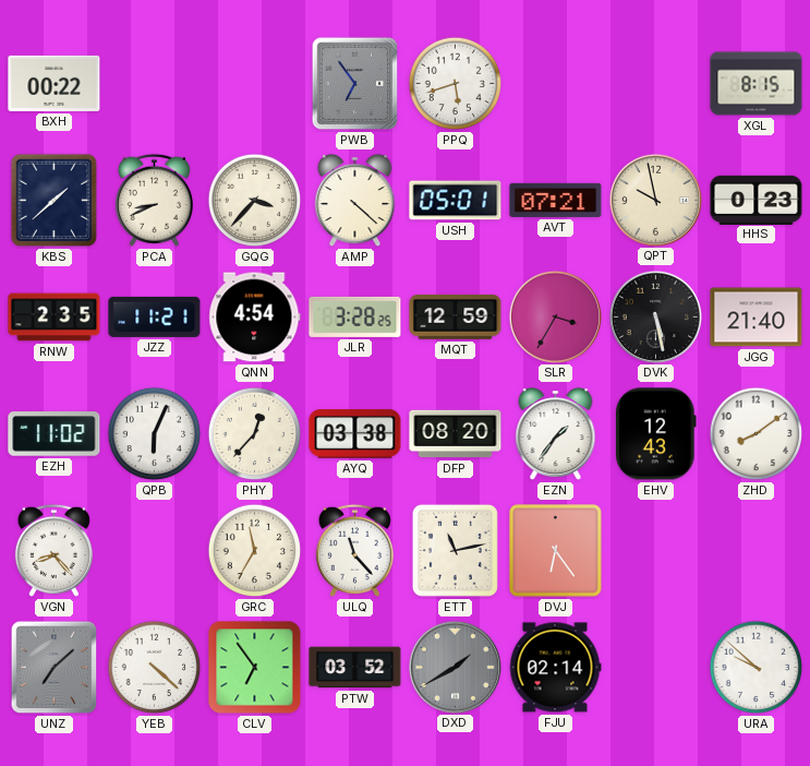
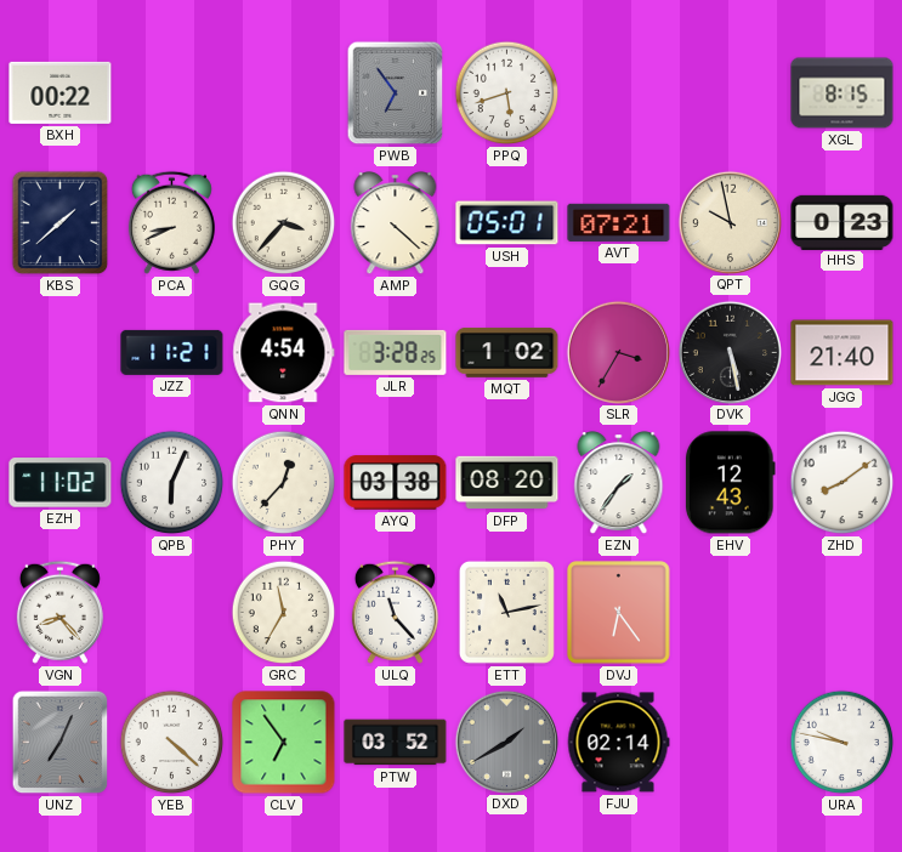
RNW: 2:35 -> none
MQT: 12:59 -> 1:02
UNZ: 7:08 -> 7:04
URA: 9:52 -> 9:47
